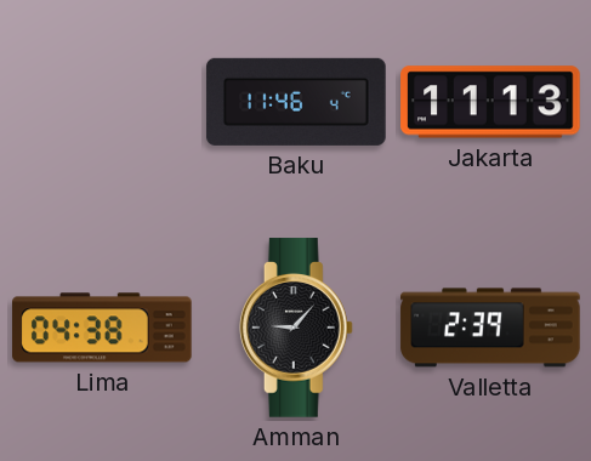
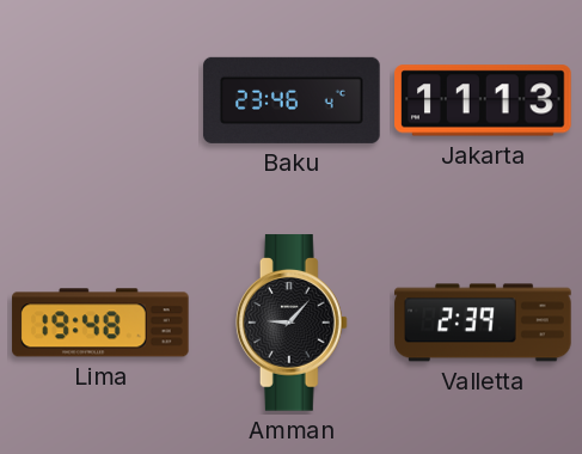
Baku: 11:46 -> 23:46
Lima: 04:38 -> 19:48
